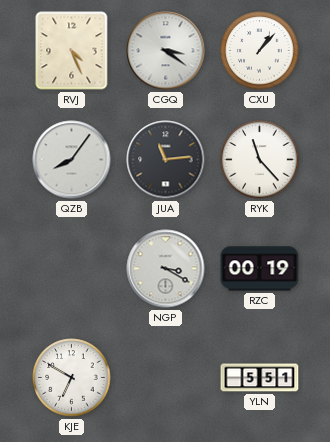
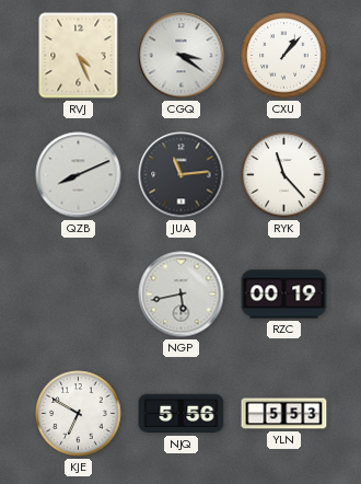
QZB: 8:06 -> 8:11
NGP: 3:20 -> 5:43
NJQ: none -> 5:56
YLN: 5:51 -> 5:53
